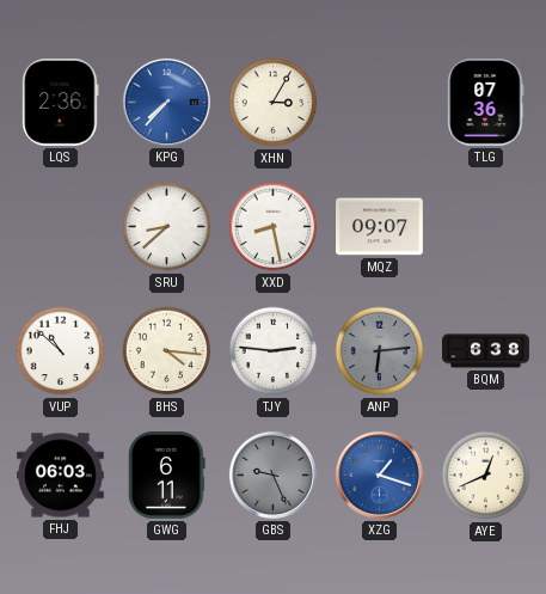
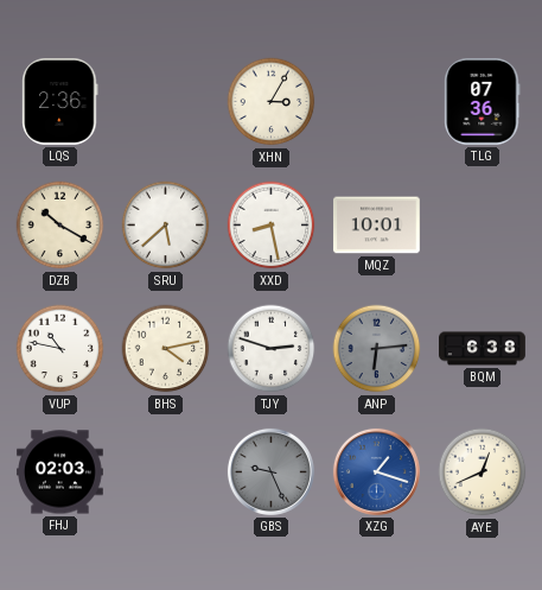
KPG: 7:37 -> none
DZB: none -> 10:20
SRU: 8:38 -> 5:38
MQZ: 09:07 -> 10:01
VUP: 10:52 -> 10:47
BHS: 4:16 -> 4:13
TJY: 2:46 -> 2:48
FHJ: 06:03 -> 02:03
GWG: 6:11 -> none
